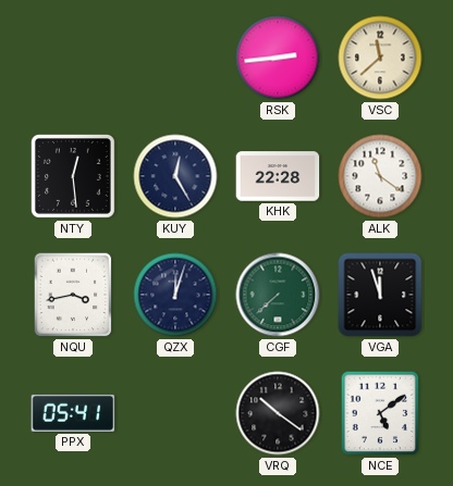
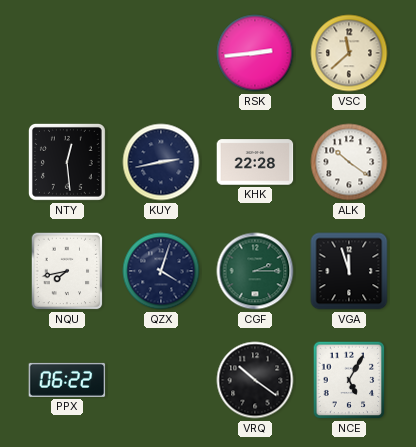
KUY: 12:25 -> 2:43
ALK: 11:21 -> 10:21
NQU: 3:43 -> 7:43
QZX: 12:03 -> 4:03
CGF: 7:38 -> 2:15
PPX: 05:41 -> 06:22
NCE: 5:09 -> 5:05
